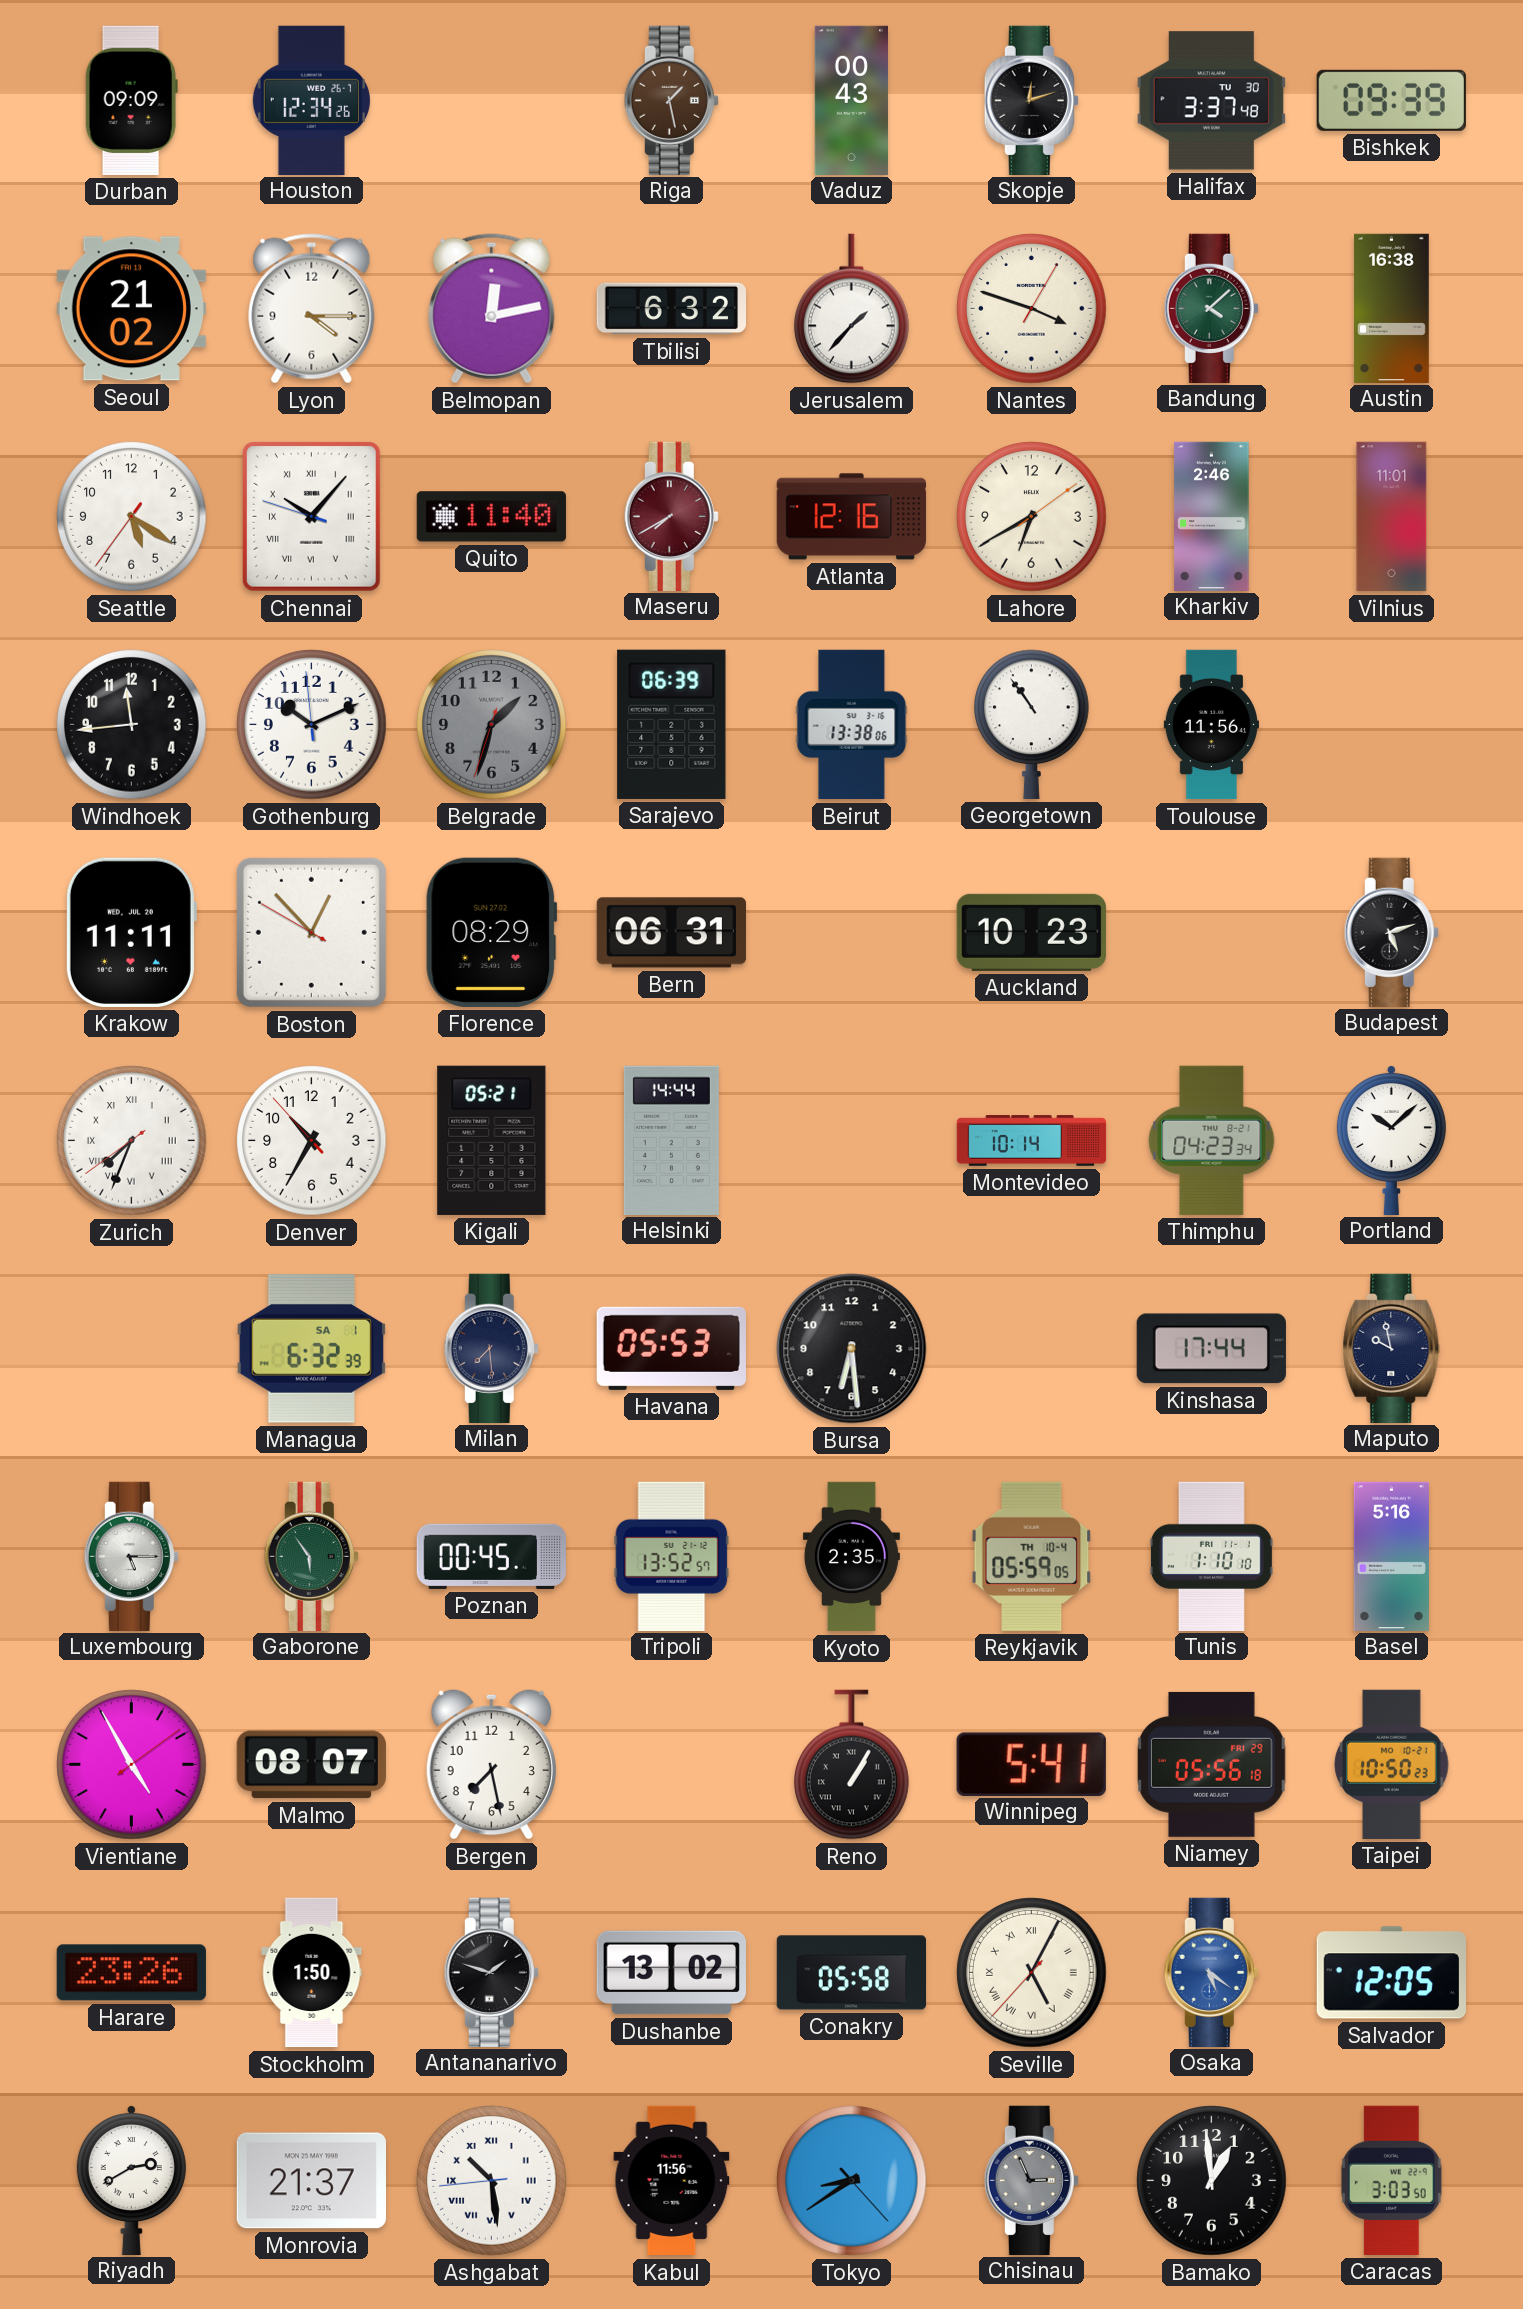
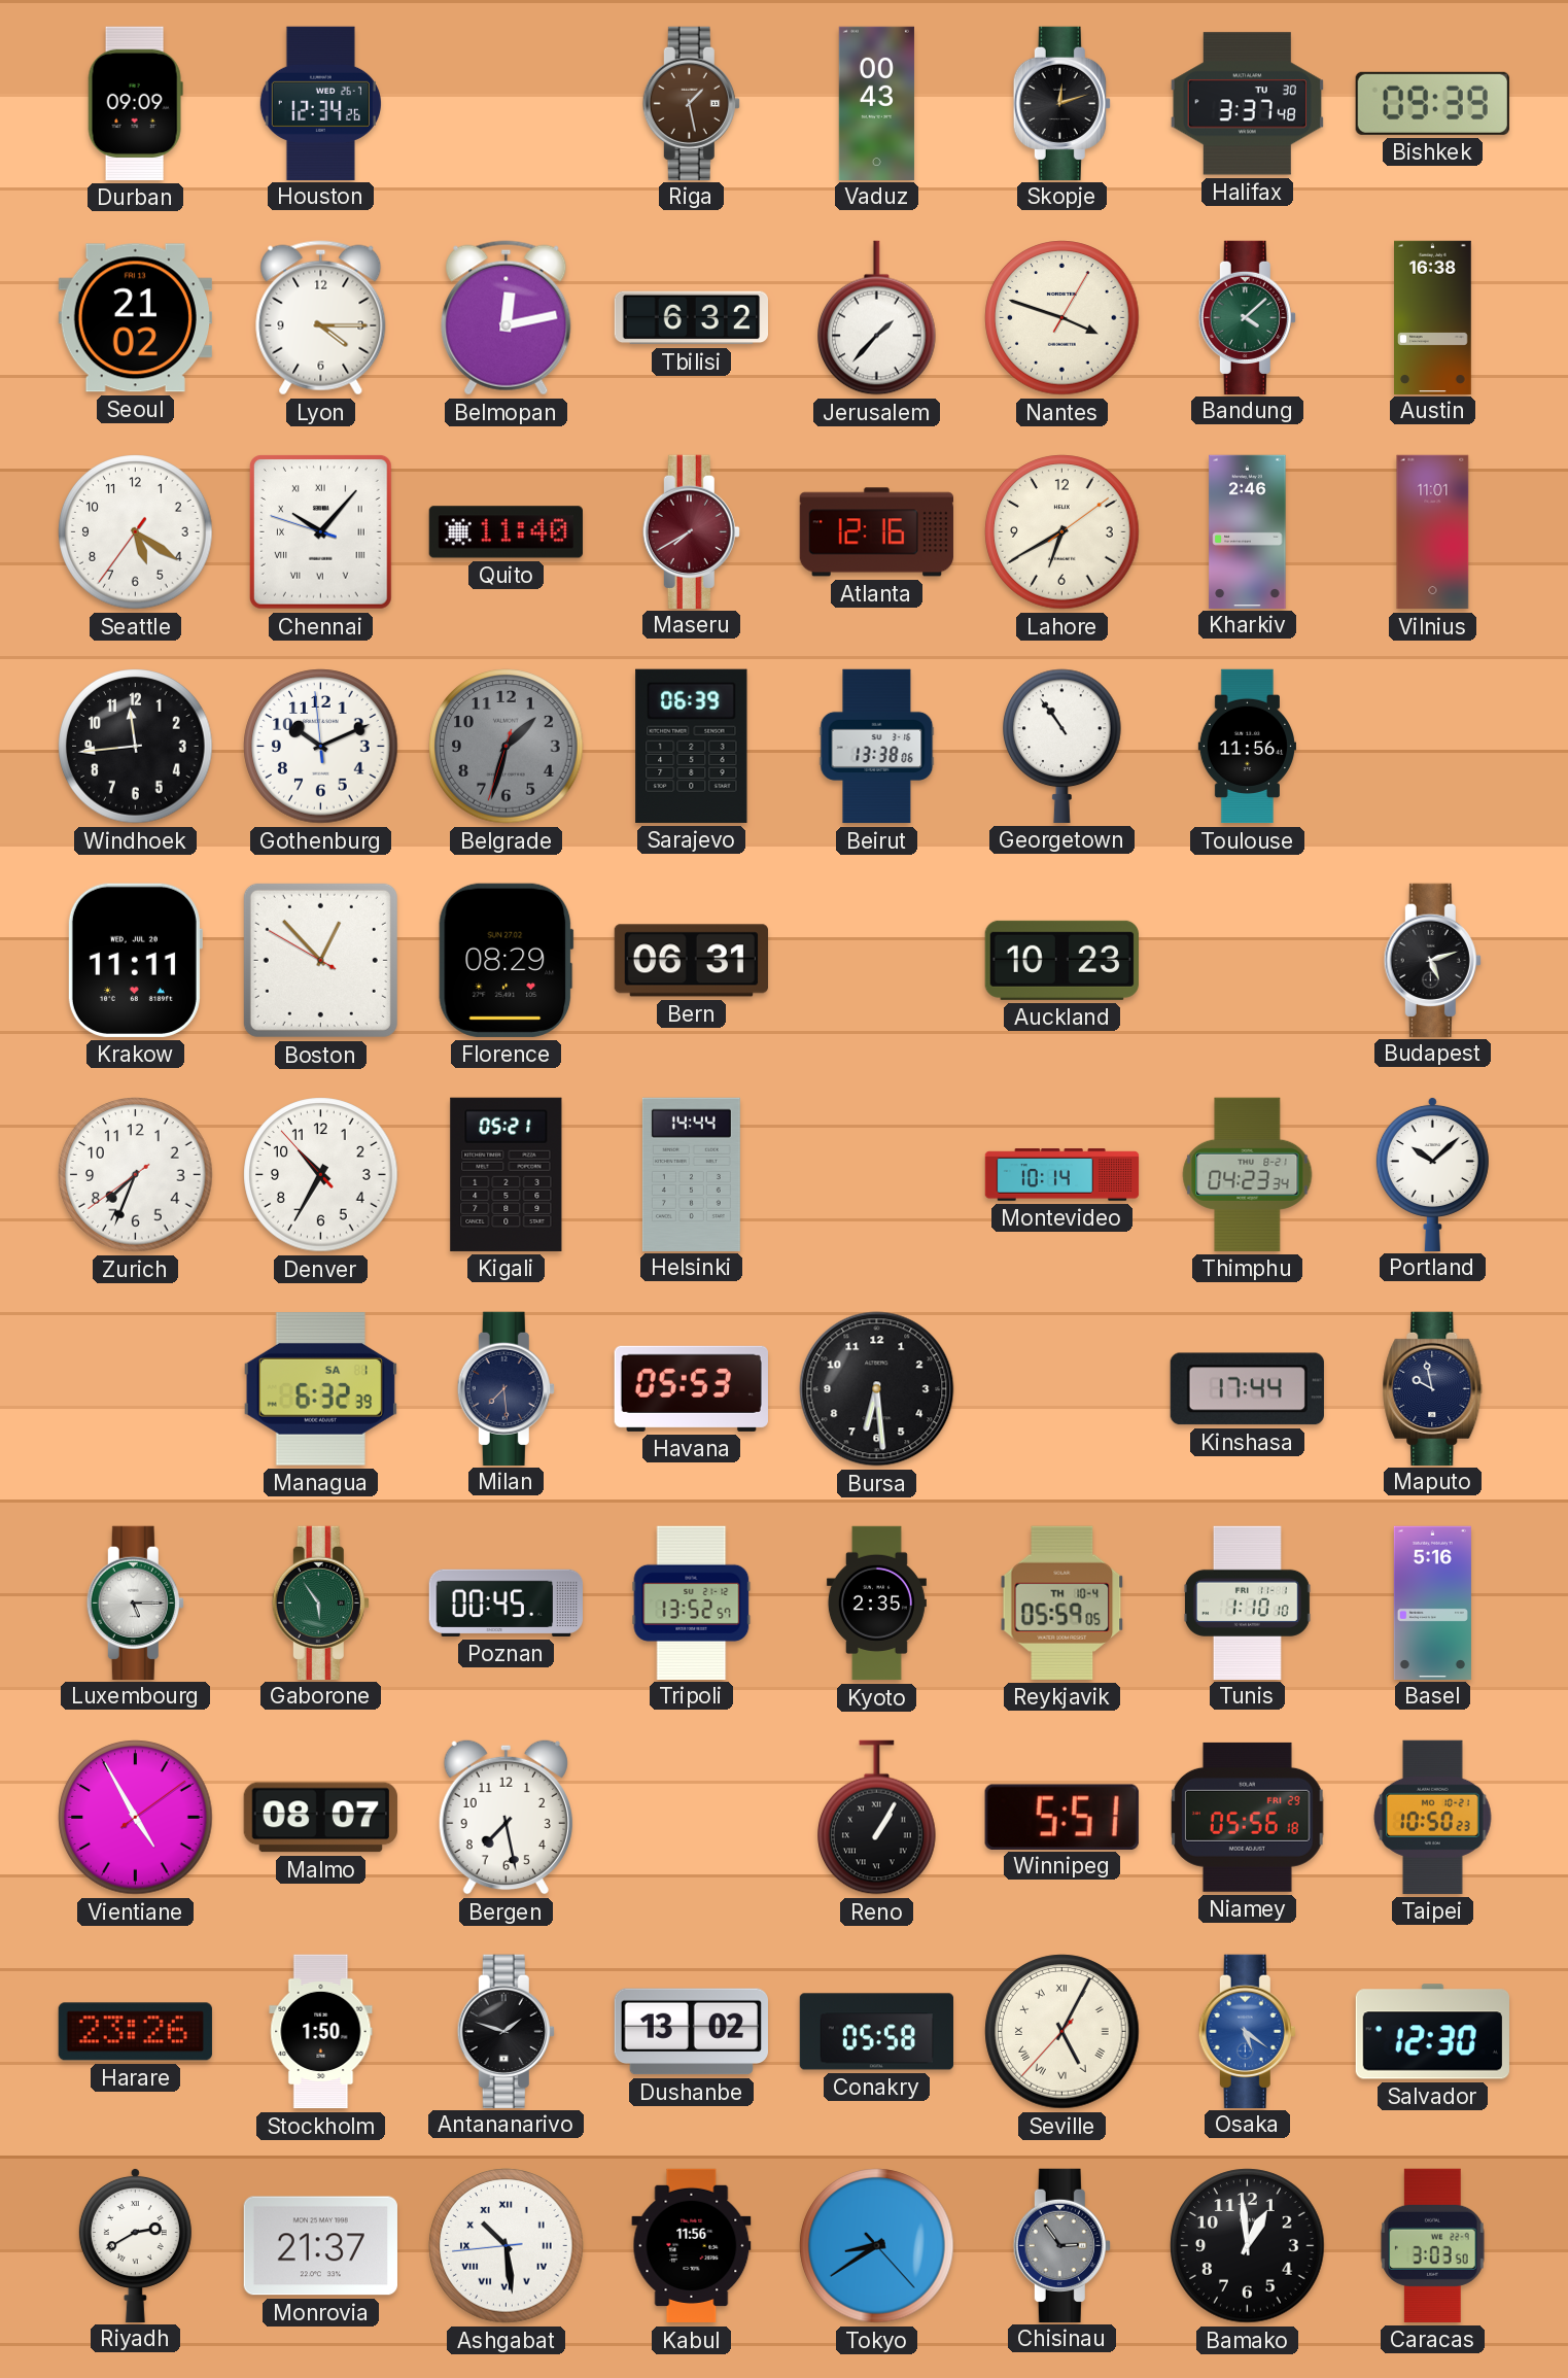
Zurich numerals: Roman -> Arabic
Winnipeg: 5:41 -> 5:51
Salvador: 12:05 -> 12:30
Chisinau: 2:56 -> 2:54
